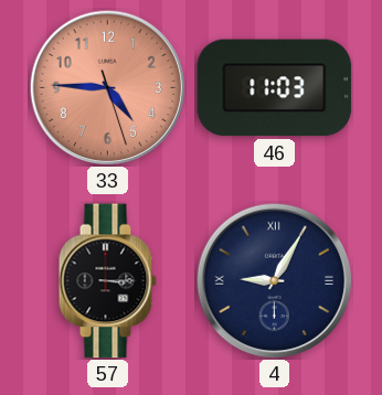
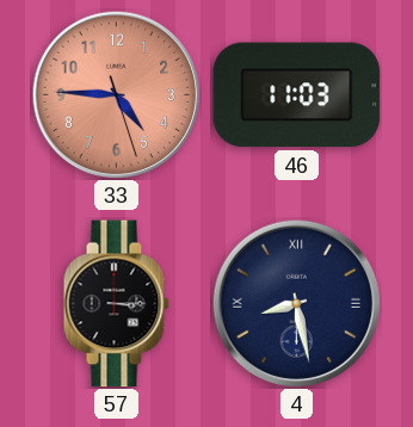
4: 9:05 -> 8:28
